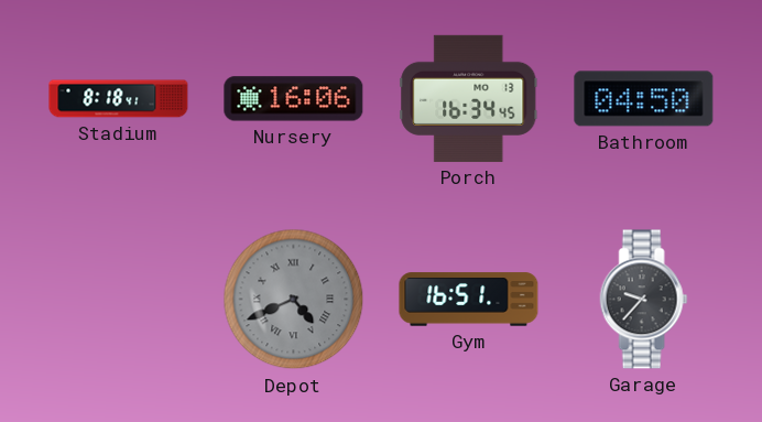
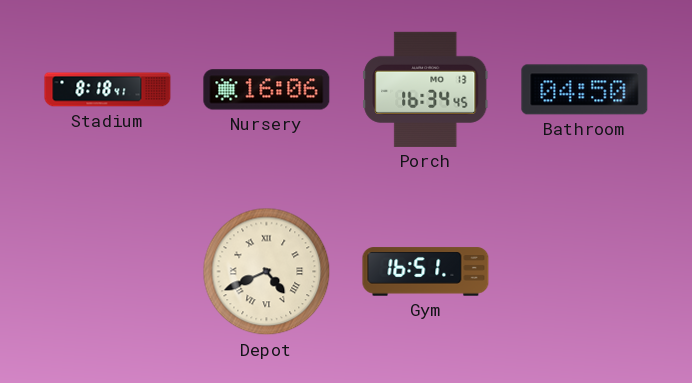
Depot dial: grey -> cream
Garage: 9:37 -> none
